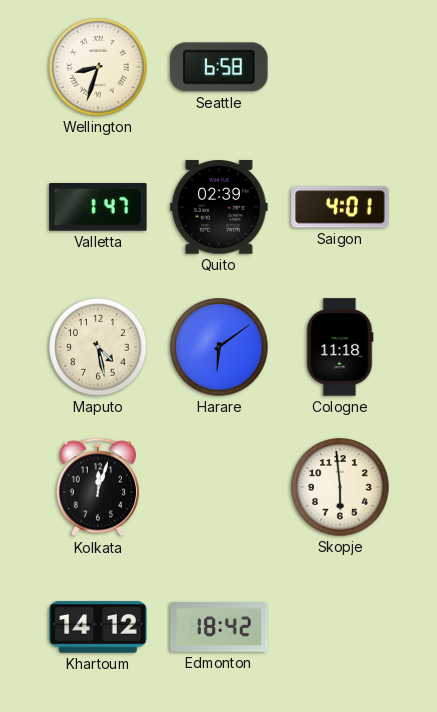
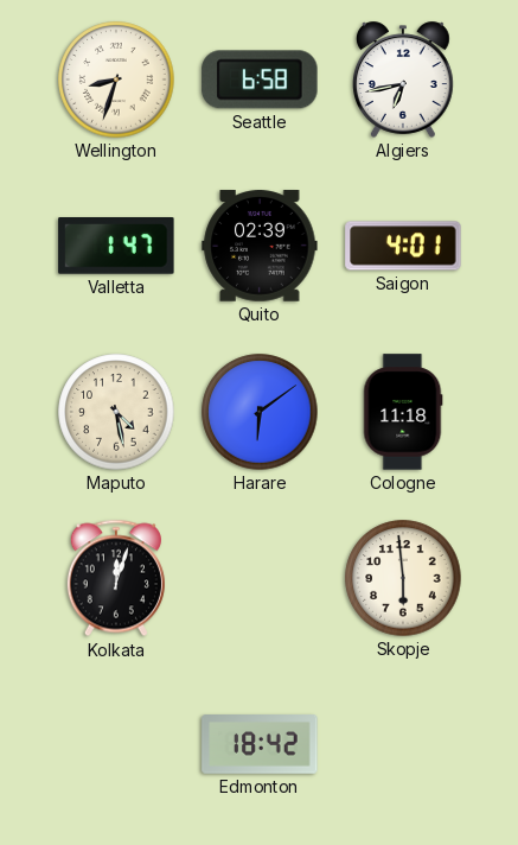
Algiers: none -> 6:43
Khartoum: 14:12 -> none
